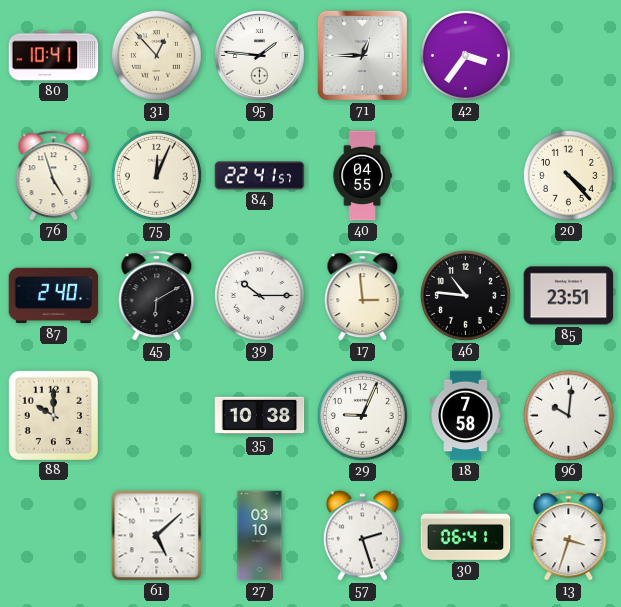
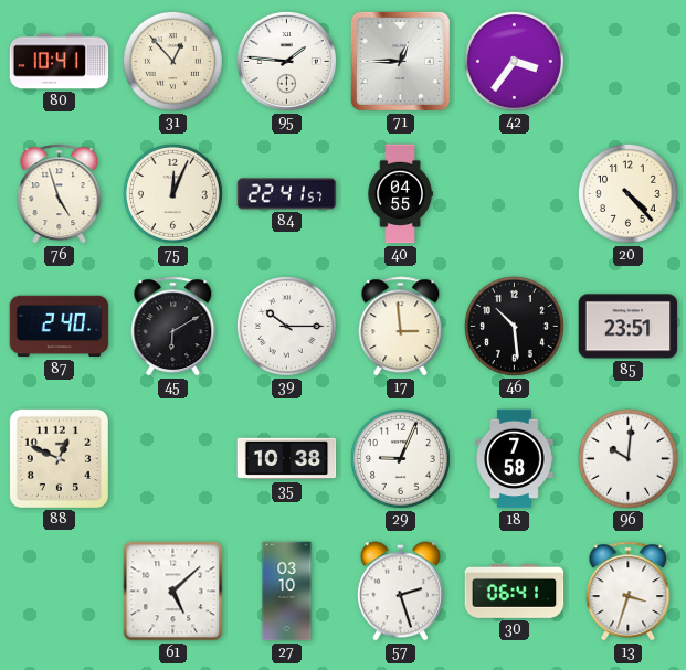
46: 10:46 -> 10:29
88: 10:00 -> 12:49
